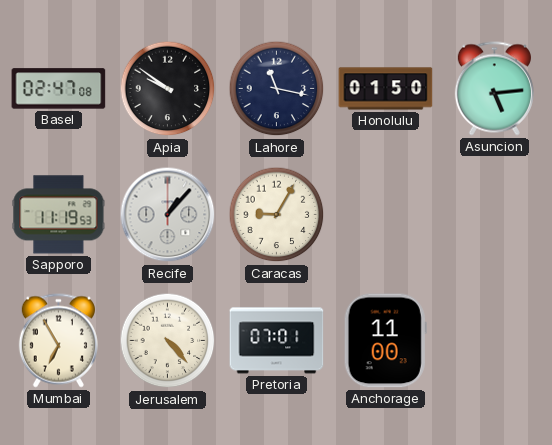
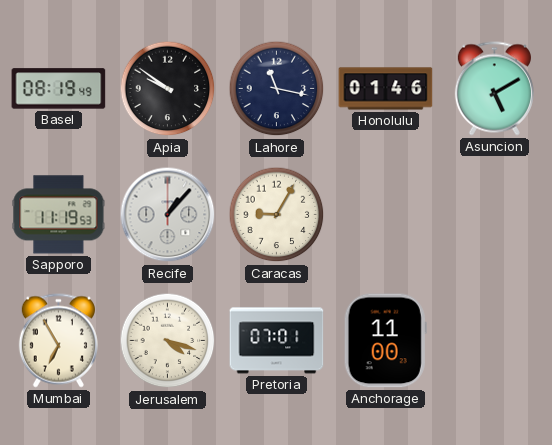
Basel: 02:47 -> 08:19
Honolulu: 01:50 -> 01:46
Asuncion: 5:14 -> 5:10
Jerusalem: 4:23 -> 4:18
